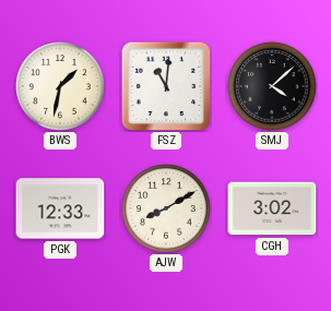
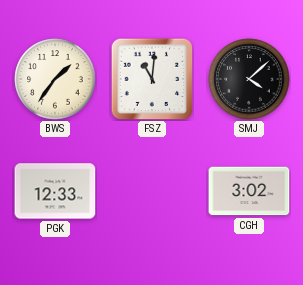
BWS: 1:32 -> 1:36
AJW: 8:10 -> none
